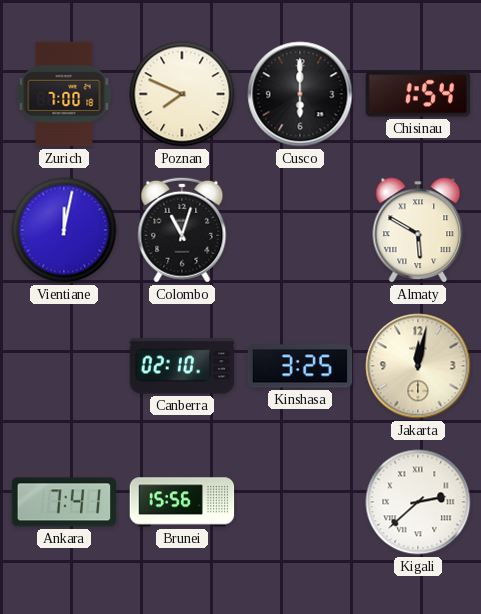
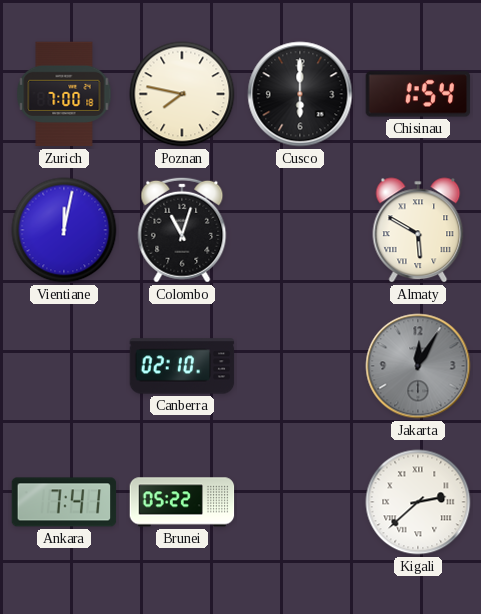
Poznan: 7:49 -> 7:47
Kinshasa: 3:25 -> none
Jakarta: 12:02 -> 12:05
Jakarta dial: cream -> grey
Brunei: 15:56 -> 05:22
